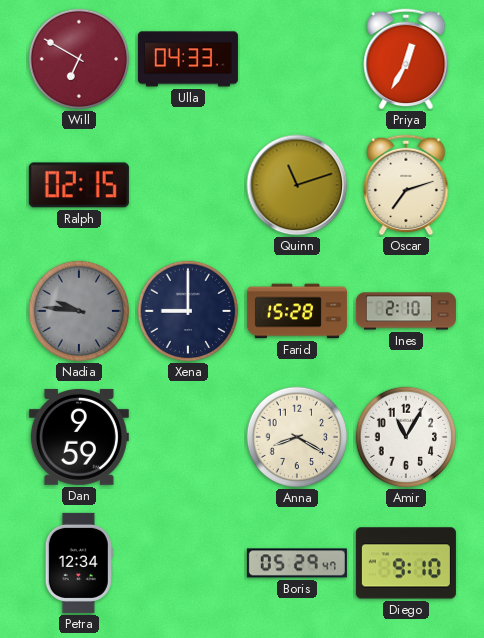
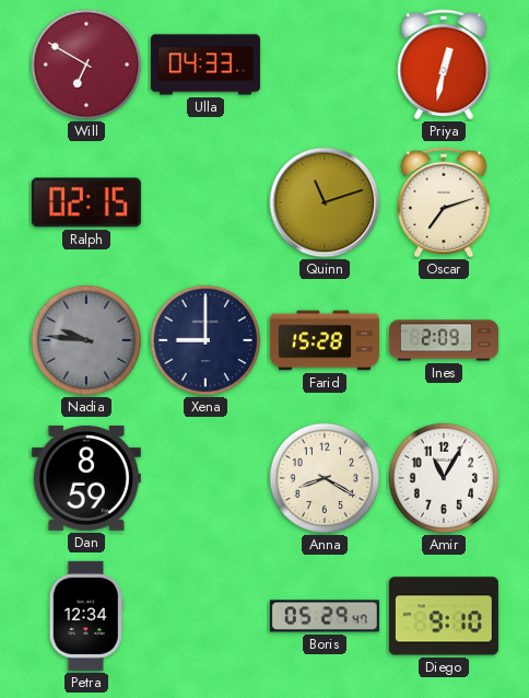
Priya: 12:35 -> 12:32
Ines: 2:10 -> 2:09
Dan: 9:59 -> 8:59
